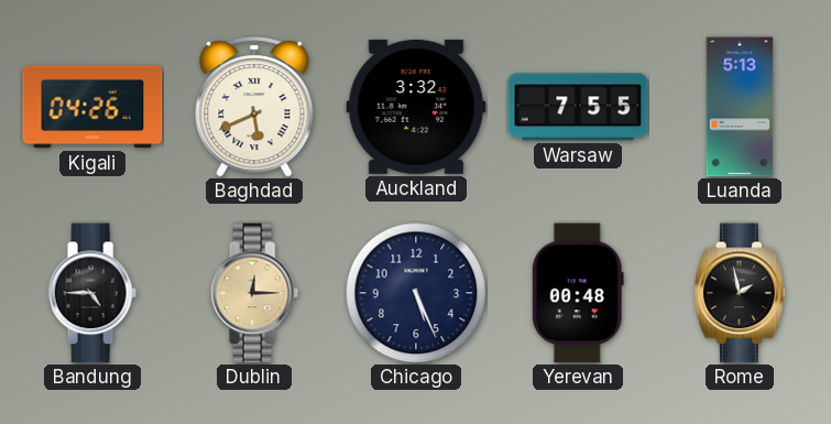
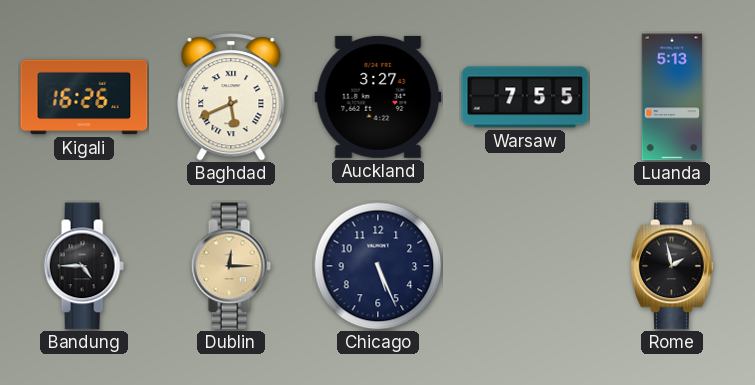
Kigali: 04:26 -> 16:26
Auckland: 3:32 -> 3:27
Yerevan: 00:48 -> none
